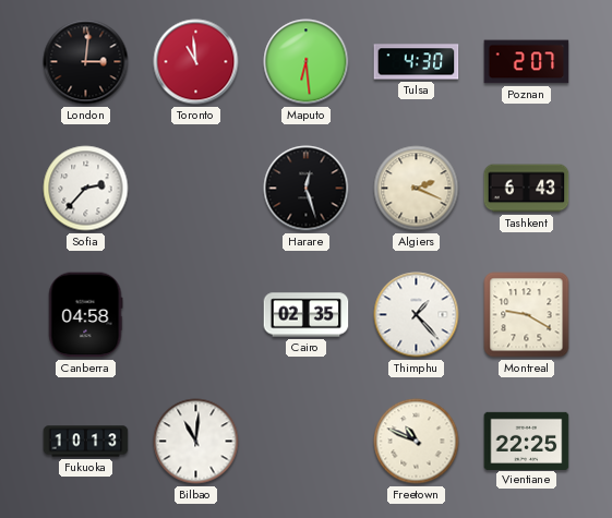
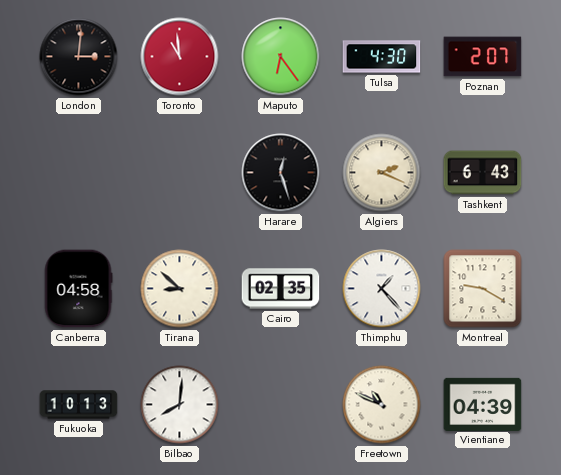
Maputo: 6:29 -> 6:24
Sofia: 2:37 -> none
Tirana: none -> 8:52
Bilbao: 11:01 -> 8:01
Vientiane: 22:25 -> 04:39
